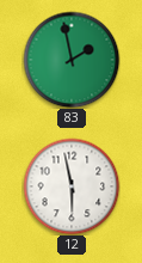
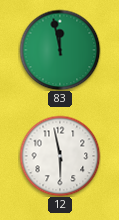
83: 1:58 -> 11:58
